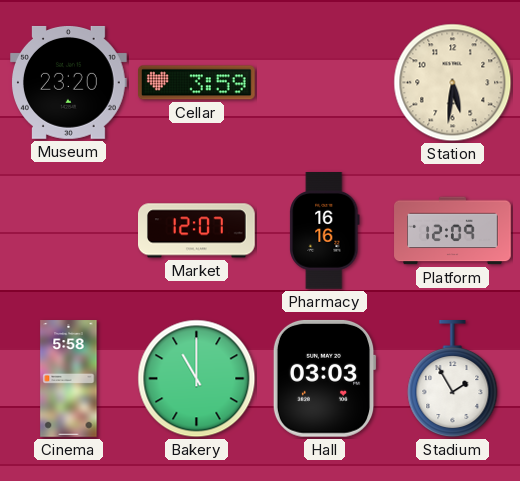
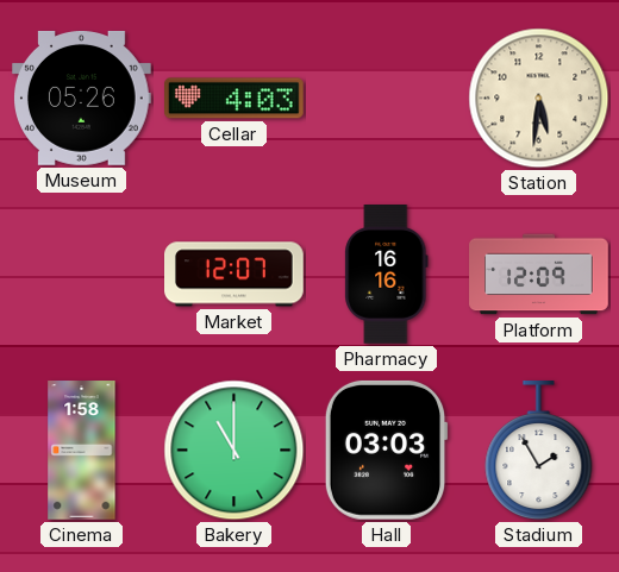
Museum: 23:20 -> 05:26
Cellar: 3:59 -> 4:03
Cinema: 5:58 -> 1:58
